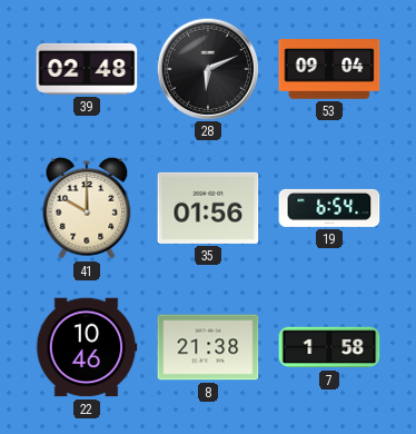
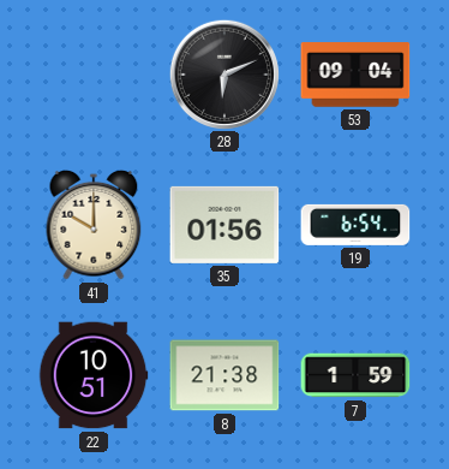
39: 02:48 -> none
22: 10:46 -> 10:51
7: 1:58 -> 1:59
